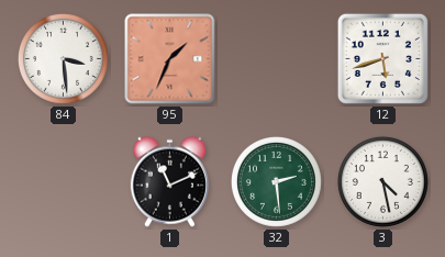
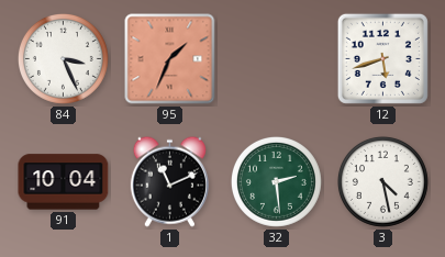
84: 3:29 -> 3:26
91: none -> 10:04
